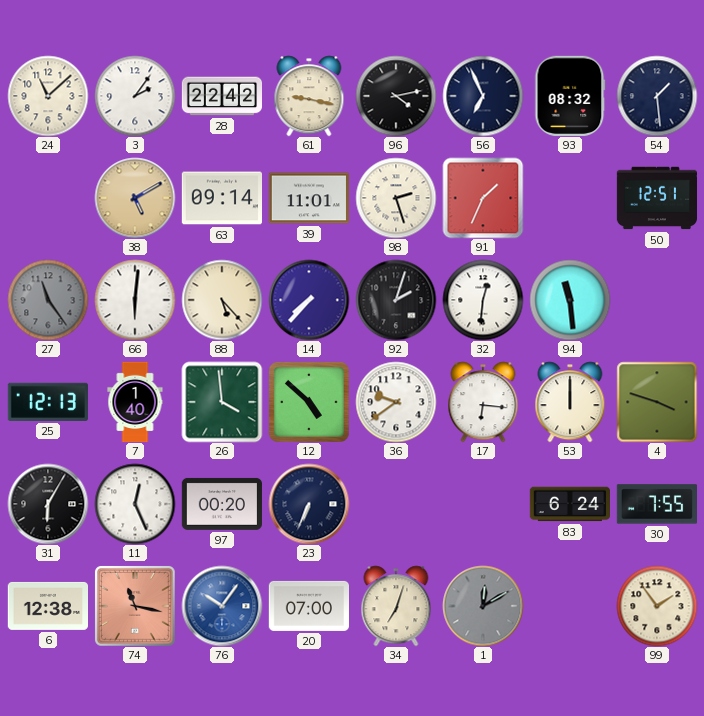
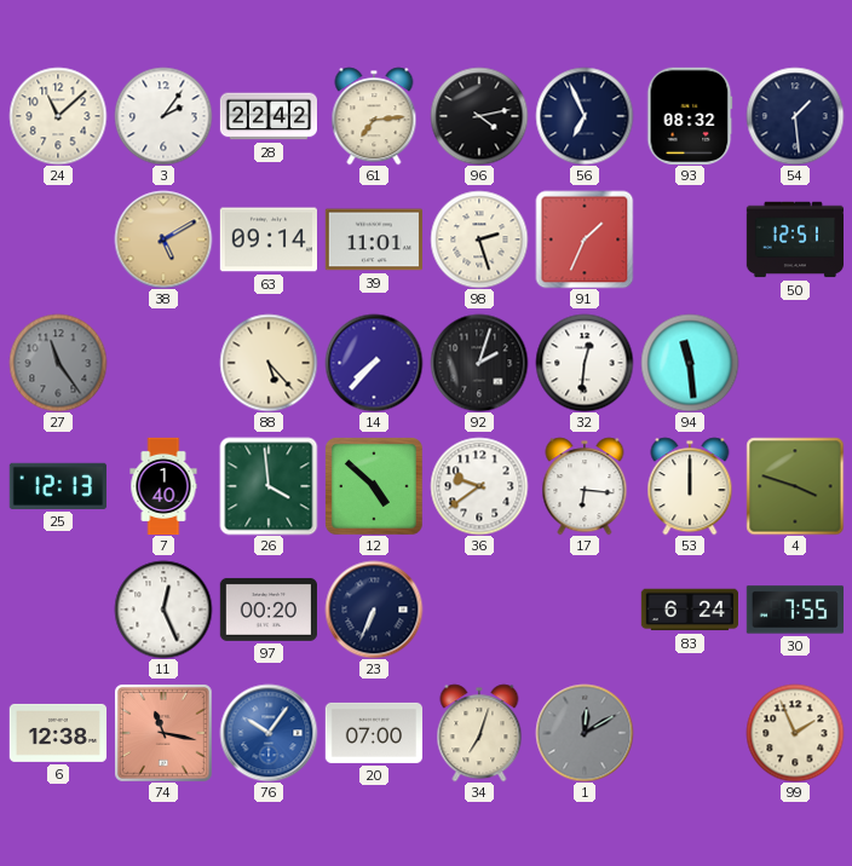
61: 9:17 -> 7:14
66: 6:01 -> none
31: 6:05 -> none
99: 1:54 -> 1:56
